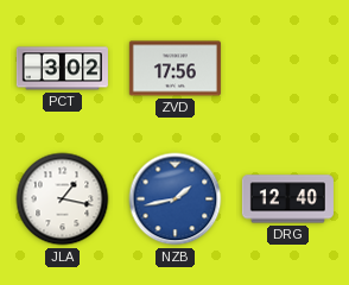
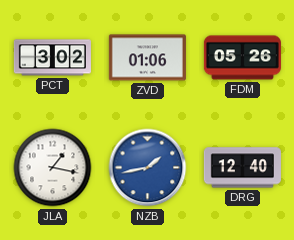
ZVD: 17:56 -> 01:06
FDM: none -> 05:26
